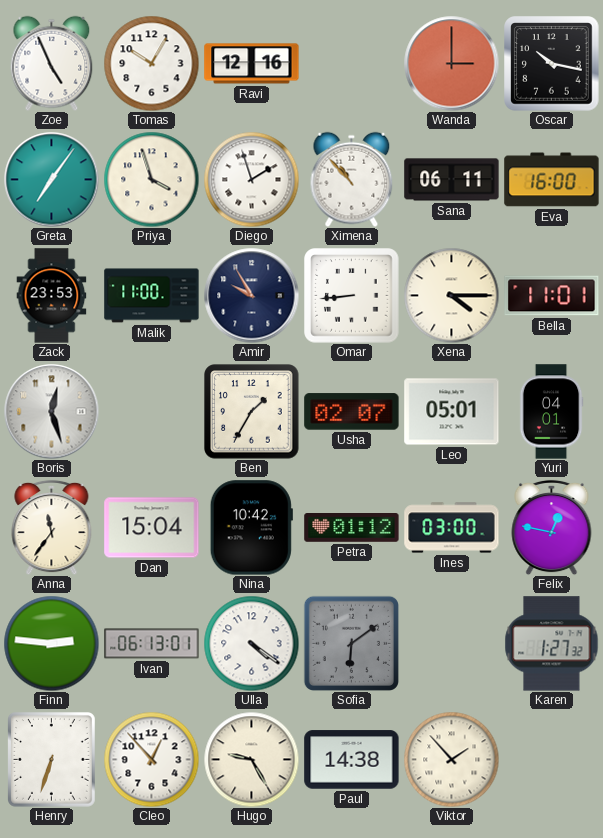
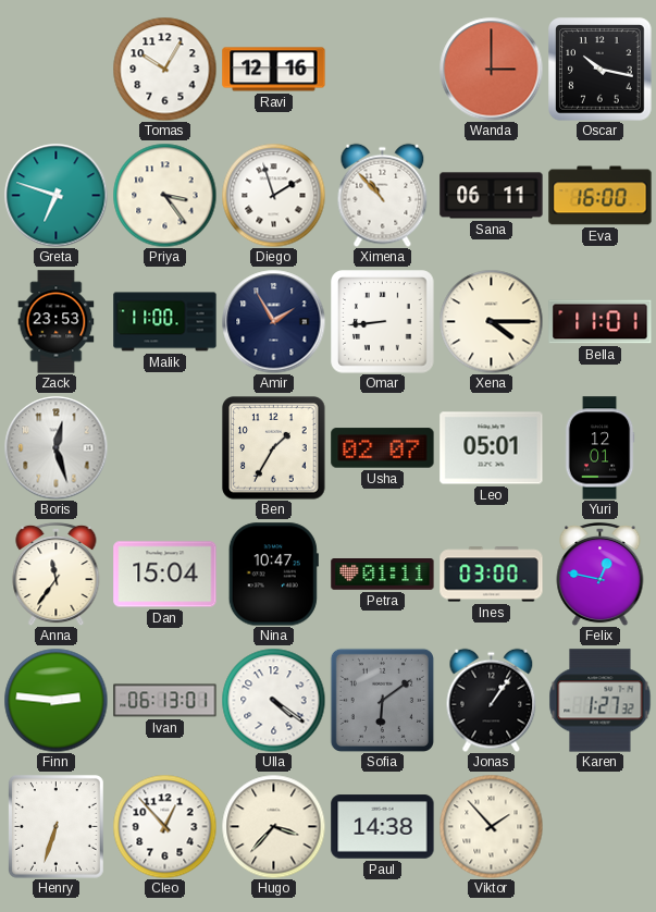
Zoe: 4:56 -> none
Greta: 7:06 -> 6:48
Priya: 3:57 -> 3:24
Amir: 9:55 -> 1:55
Yuri: 04:01 -> 12:01
Nina: 10:42 -> 10:47
Petra: 01:12 -> 01:11
Jonas: none -> 1:06
Hugo: 9:25 -> 3:37
